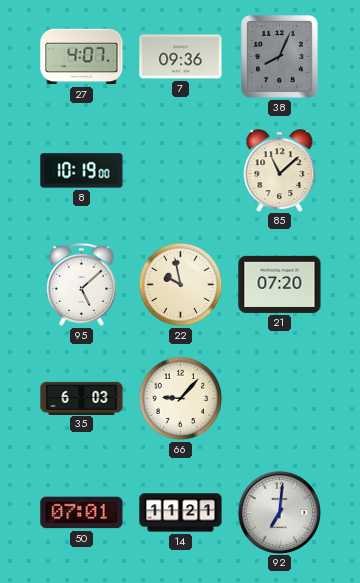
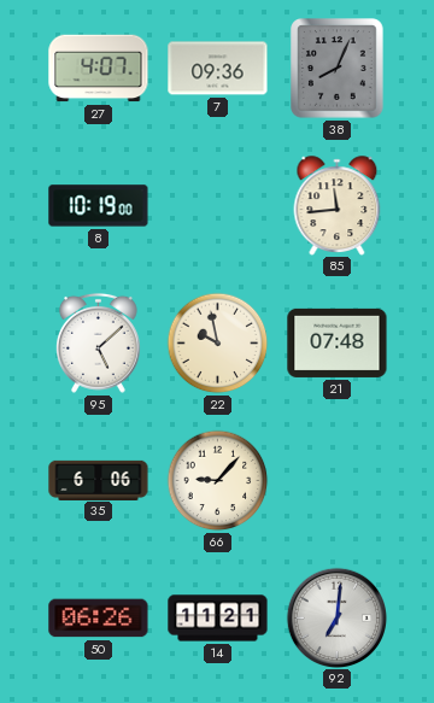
85: 11:08 -> 11:44
21: 07:20 -> 07:48
35: 6:03 -> 6:06
50: 07:01 -> 06:26
